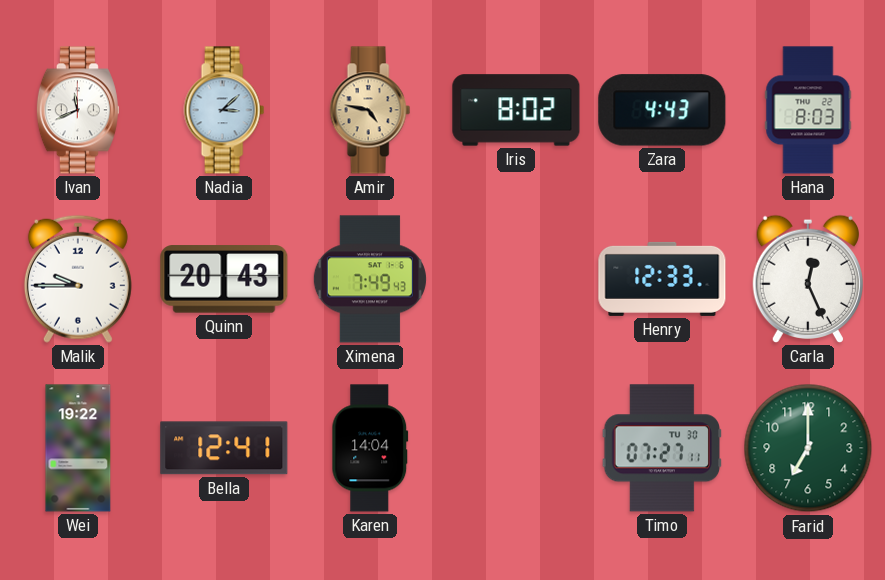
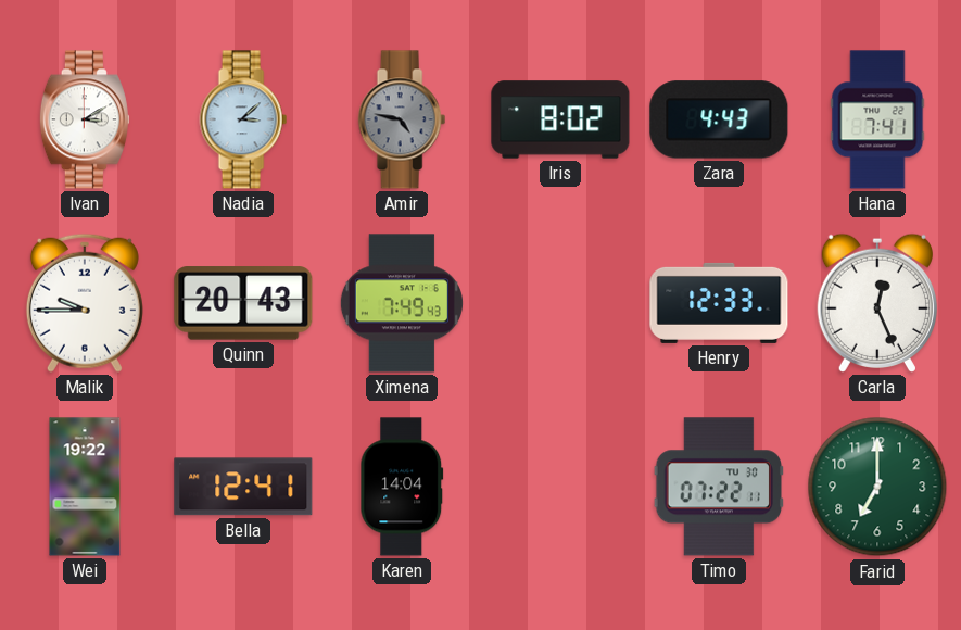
Ivan: 11:41 -> 3:10
Amir dial: champagne -> grey
Hana: 8:03 -> 7:41
Timo: 07:27 -> 07:22
